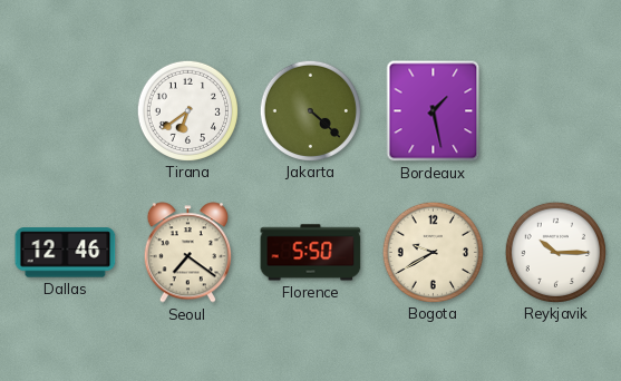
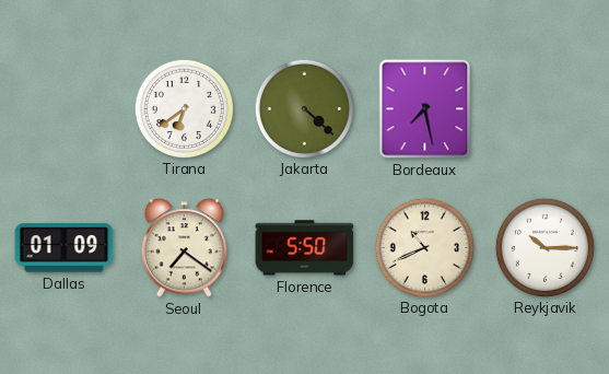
Bordeaux: 1:28 -> 7:28
Dallas: 12:46 -> 01:09
Bogota: 9:40 -> 10:41
